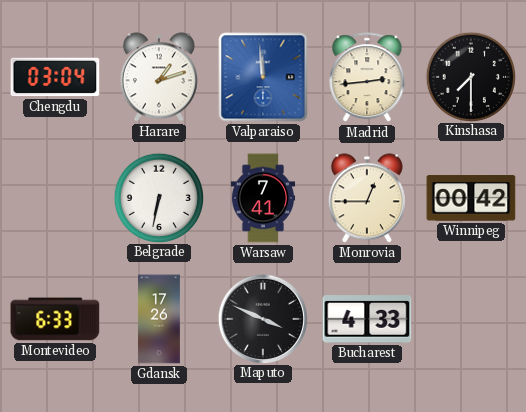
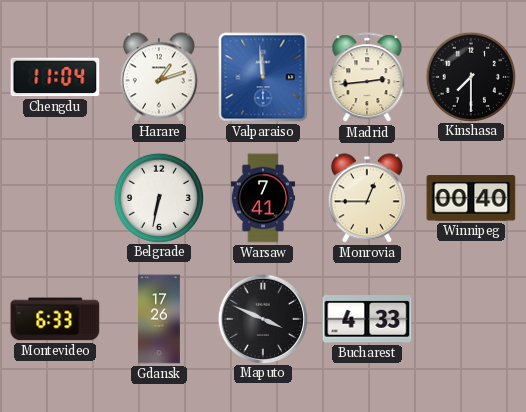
Chengdu: 03:04 -> 11:04
Winnipeg: 00:42 -> 00:40
